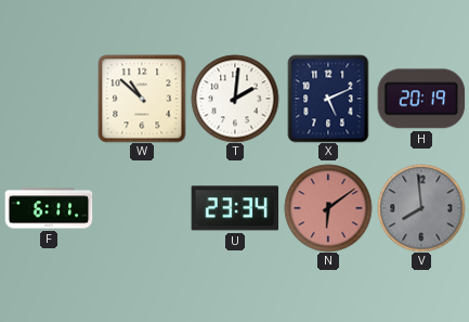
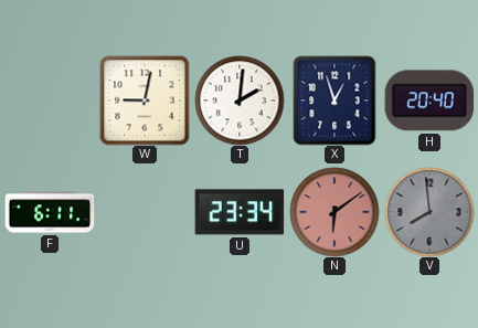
W: 10:52 -> 9:02
X: 5:11 -> 12:57
H: 20:19 -> 20:40
